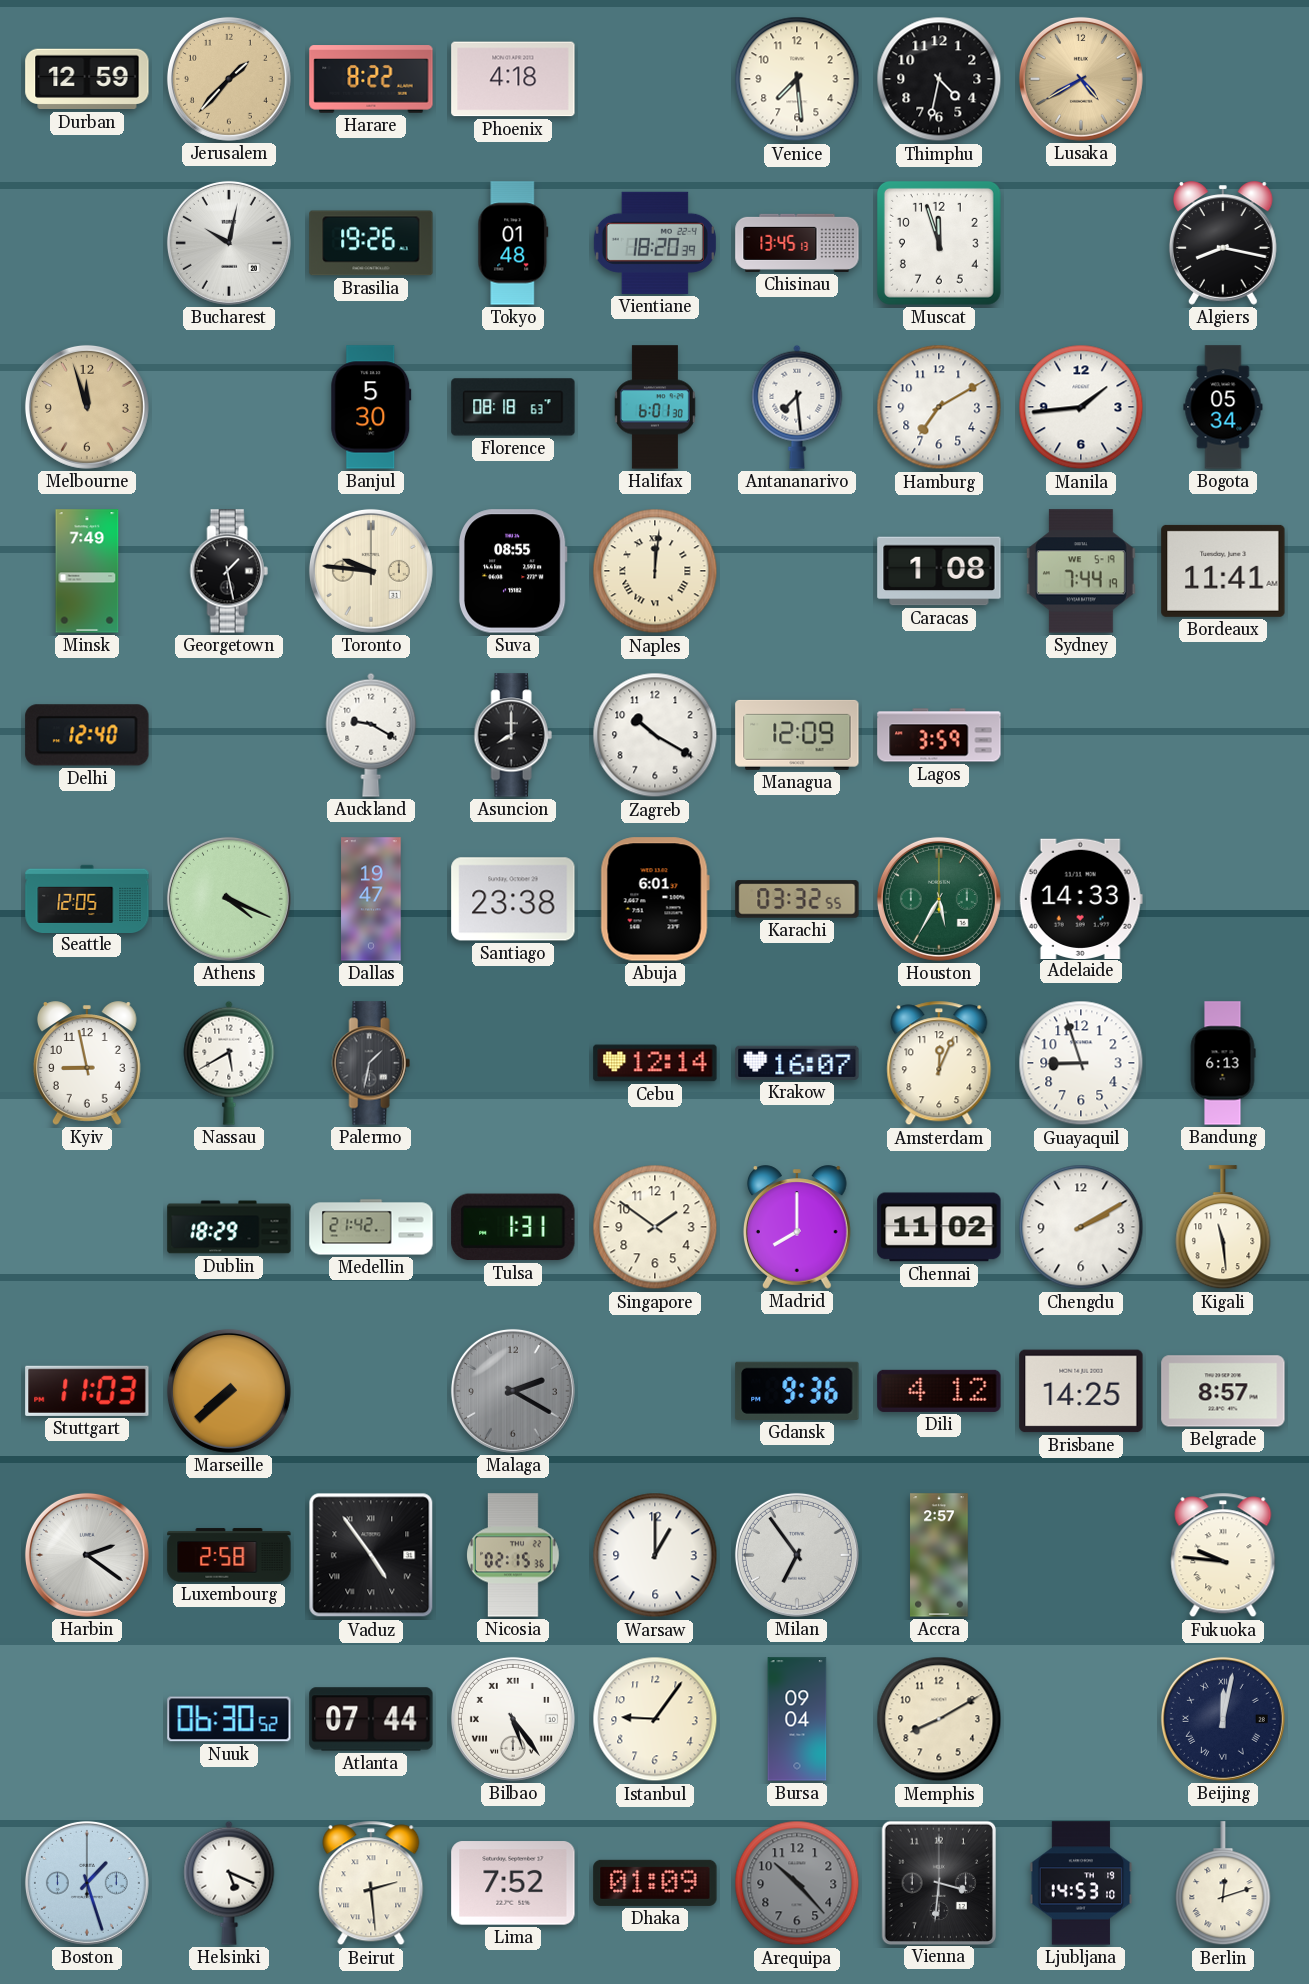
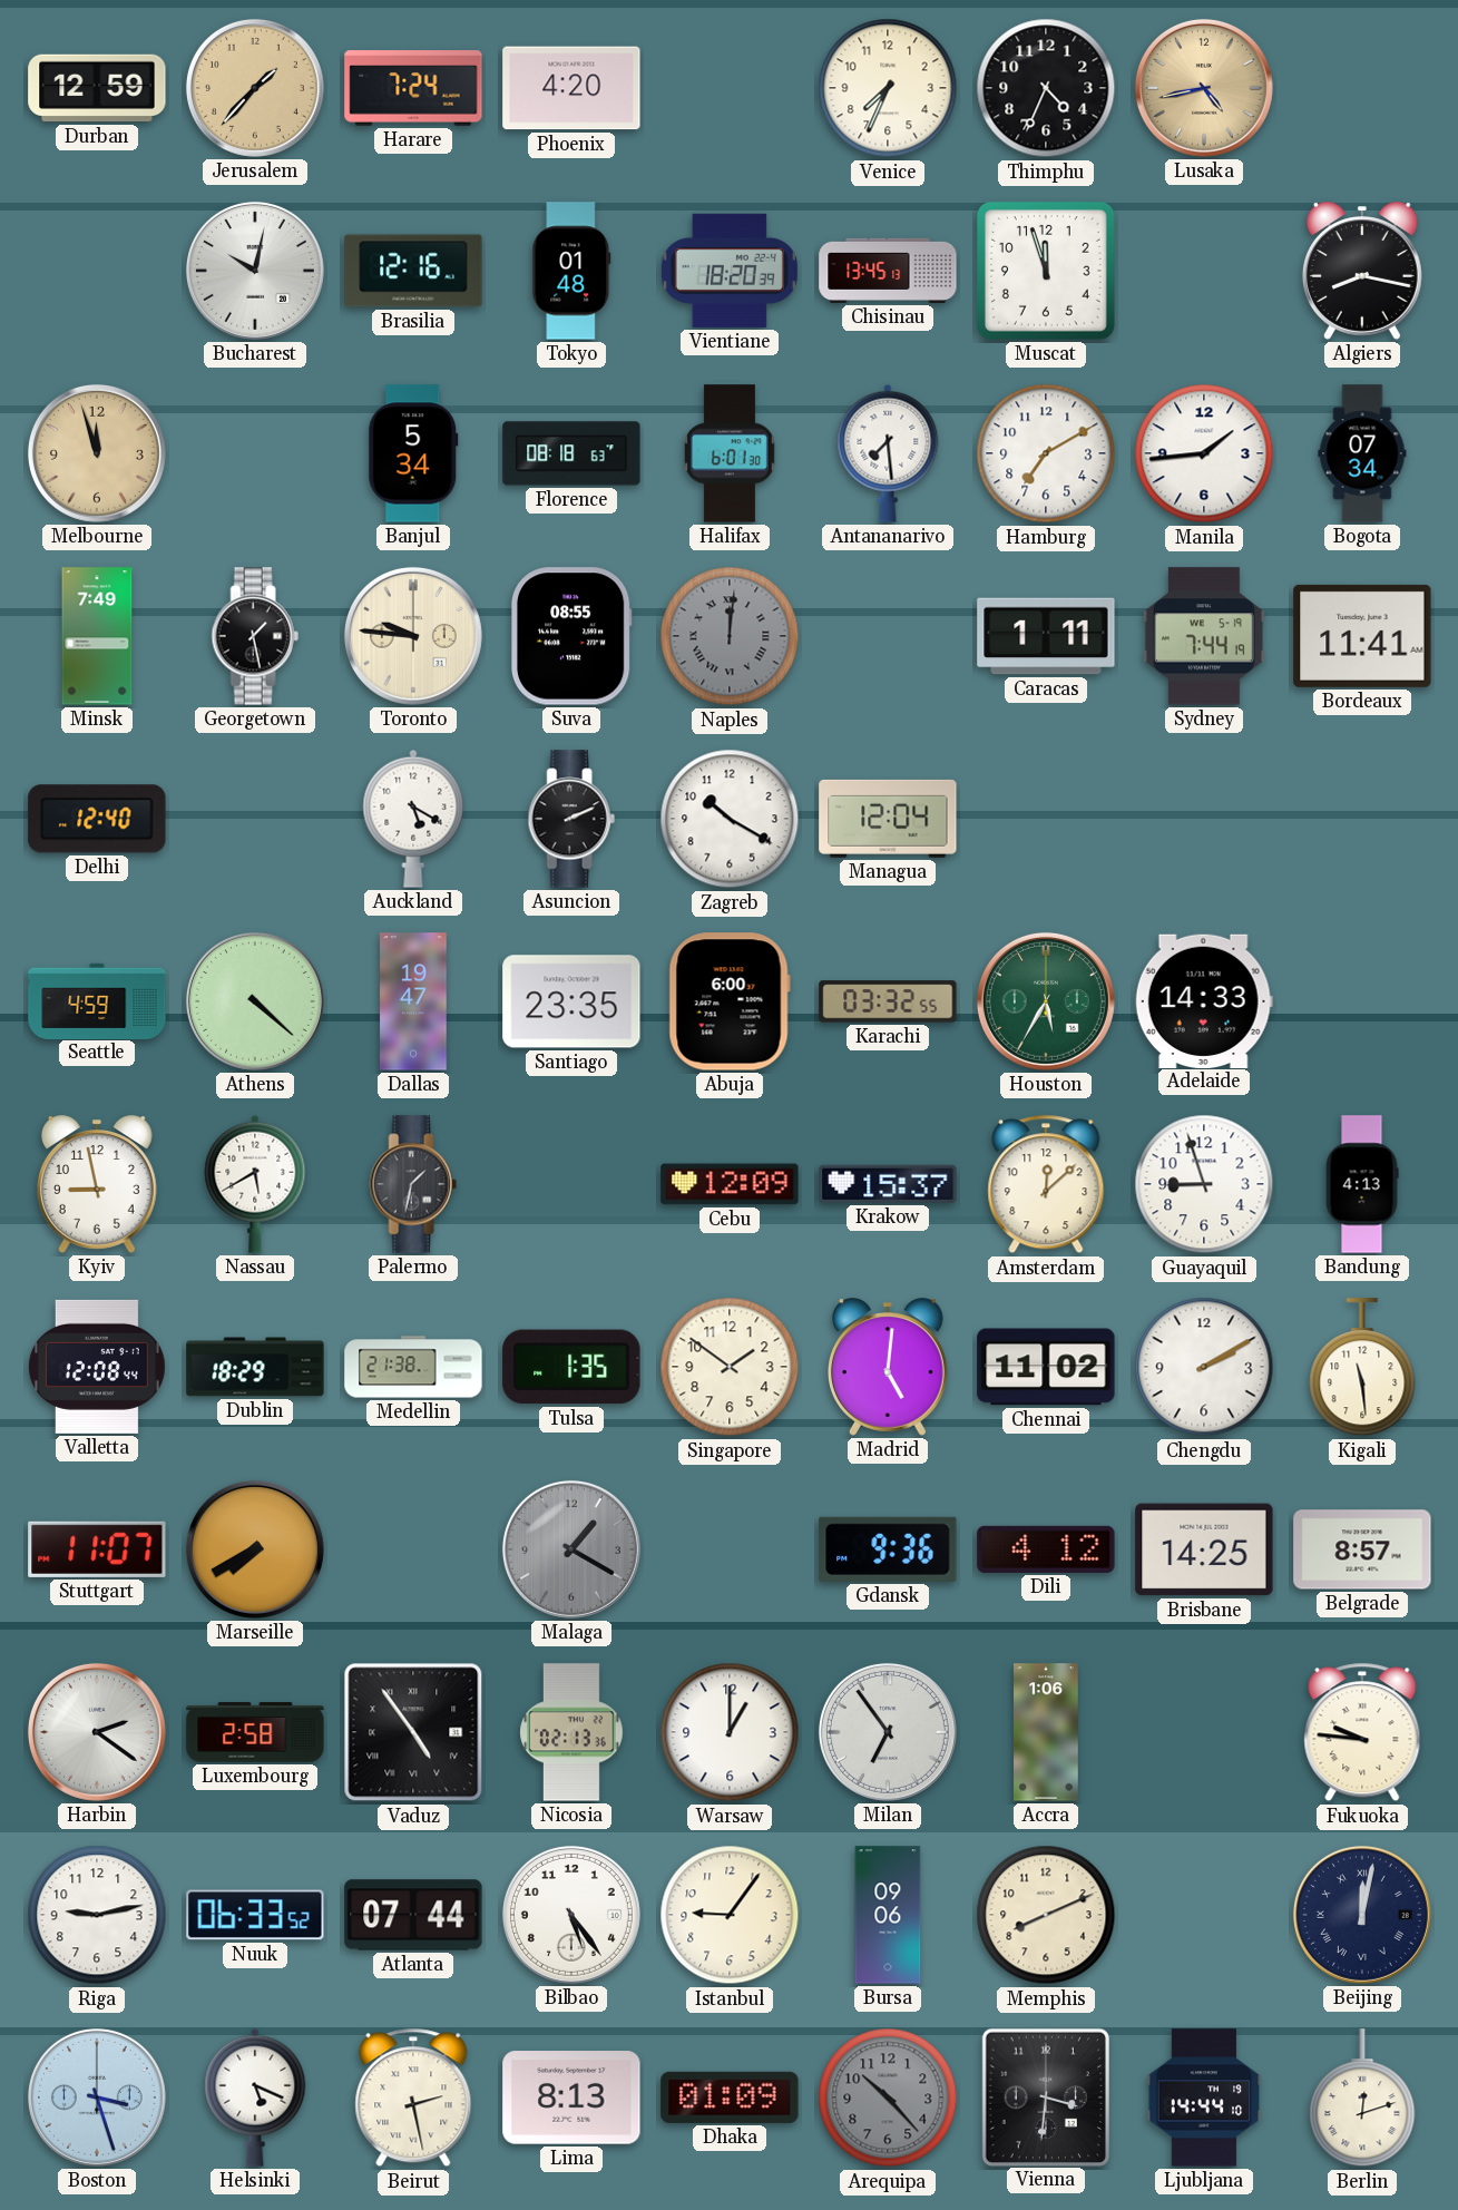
Harare: 8:22 -> 7:24
Phoenix: 4:18 -> 4:20
Venice: 7:29 -> 7:34
Thimphu: 4:32 -> 4:34
Lusaka: 4:40 -> 4:43
Brasilia: 19:26 -> 12:16
Banjul: 5:30 -> 5:34
Bogota: 05:34 -> 07:34
Naples dial: cream -> grey
Caracas: 1:08 -> 1:11
Auckland: 9:20 -> 5:20
Asuncion: 8:00 -> 2:11
Managua: 12:09 -> 12:04
Lagos: 3:59 -> none
Seattle: 12:05 -> 4:59
Athens: 4:19 -> 4:22
Santiago: 23:38 -> 23:35
Abuja: 6:01 -> 6:00
Cebu: 12:14 -> 12:09
Krakow: 16:07 -> 15:37
Amsterdam: 12:04 -> 12:08
Bandung: 6:13 -> 4:13
Valletta: none -> 12:08
Medellin: 21:42 -> 21:38
Tulsa: 1:31 -> 1:35
Madrid: 8:00 -> 5:01
Stuttgart: 11:03 -> 11:07
Marseille: 7:38 -> 7:40
Malaga: 2:20 -> 1:20
Nicosia: 02:15 -> 02:13
Accra: 2:57 -> 1:06
Riga: none -> 9:13
Nuuk: 06:30 -> 06:33
Bilbao numerals: Roman -> Arabic
Bursa: 09:04 -> 09:06
Memphis: 8:10 -> 8:11
Boston: 1:27 -> 3:27
Beirut: 2:29 -> 2:28
Lima: 7:52 -> 8:13
Ljubljana: 14:53 -> 14:44
